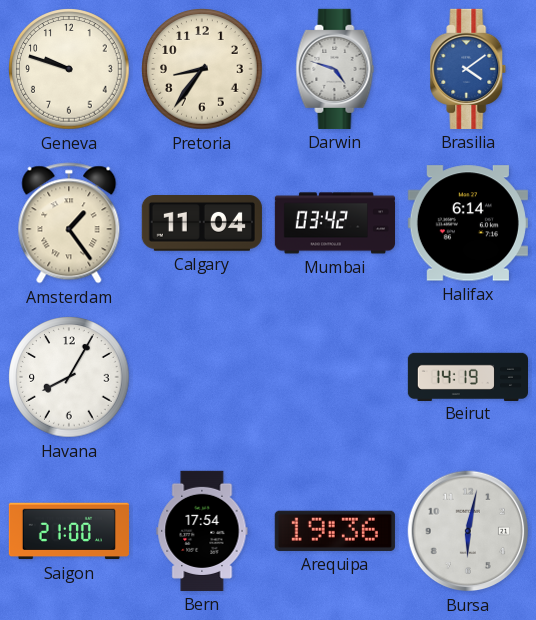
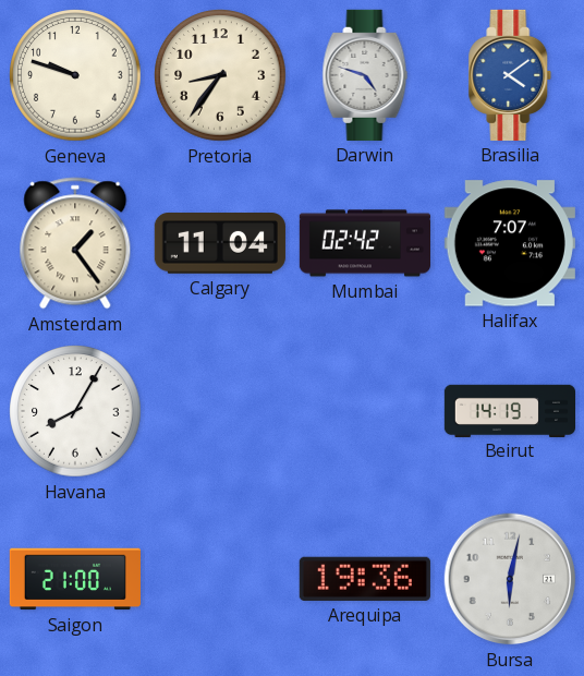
Mumbai: 03:42 -> 02:42
Halifax: 6:14 -> 7:07
Bern: 17:54 -> none
